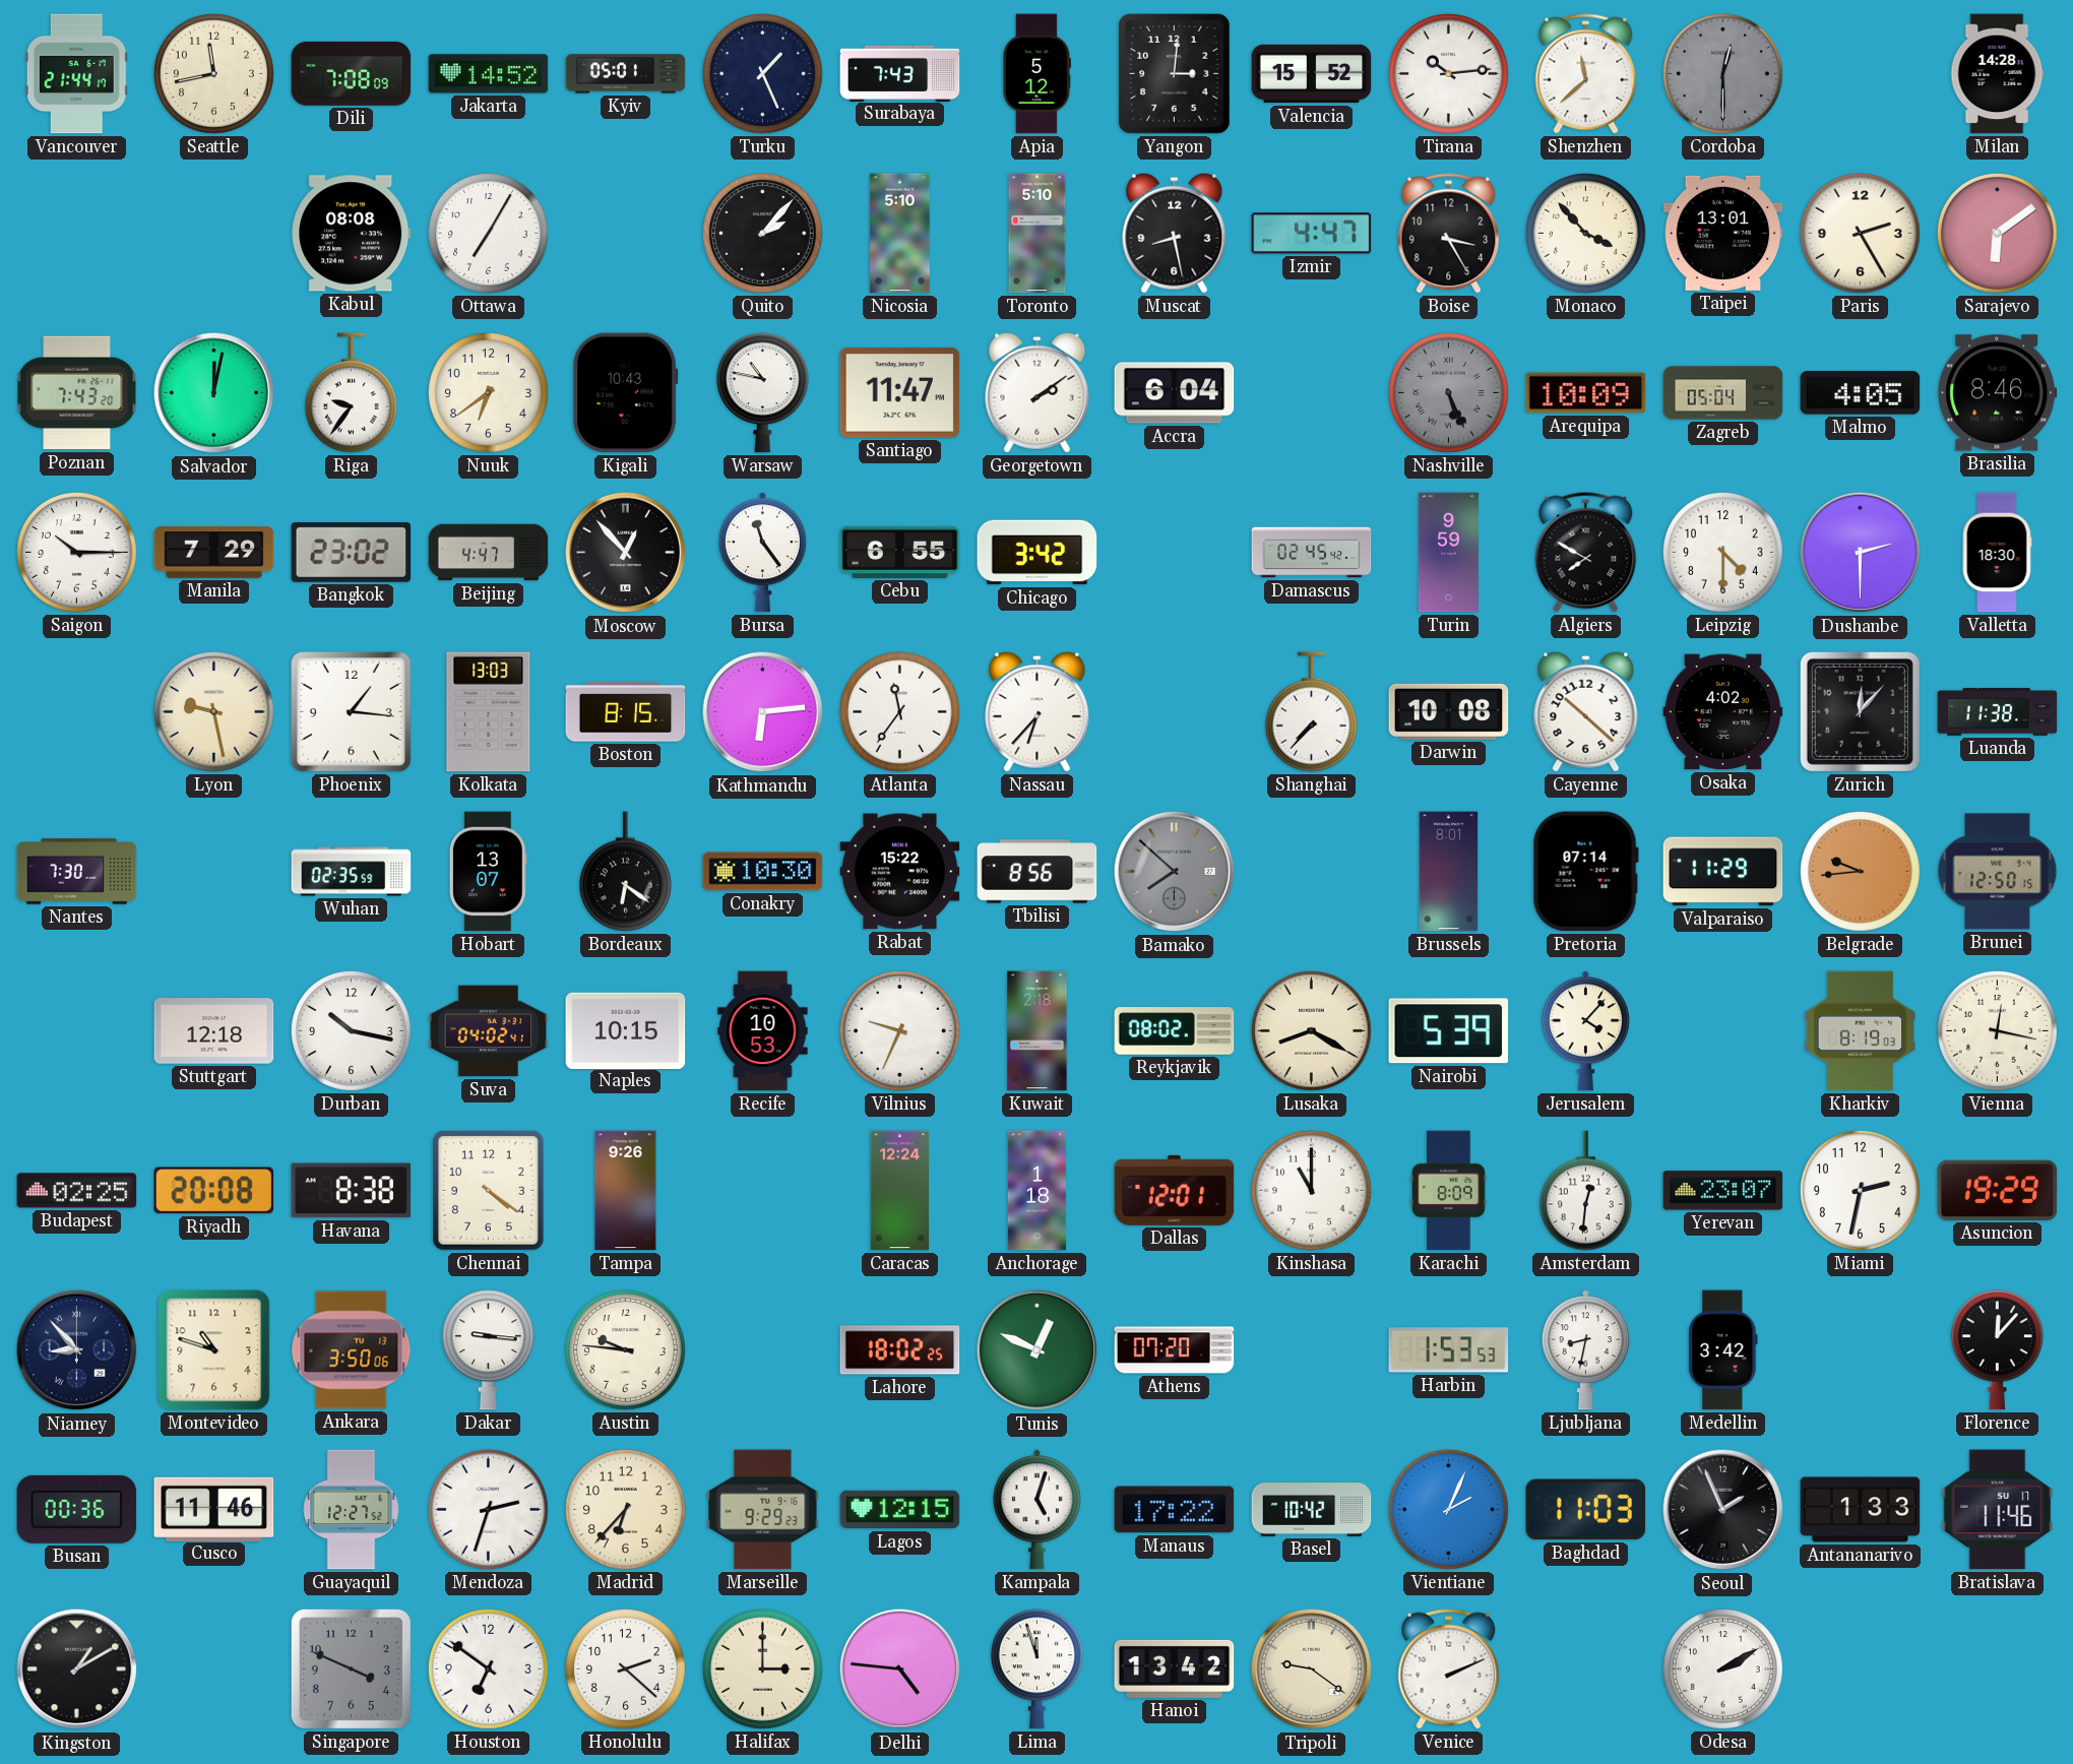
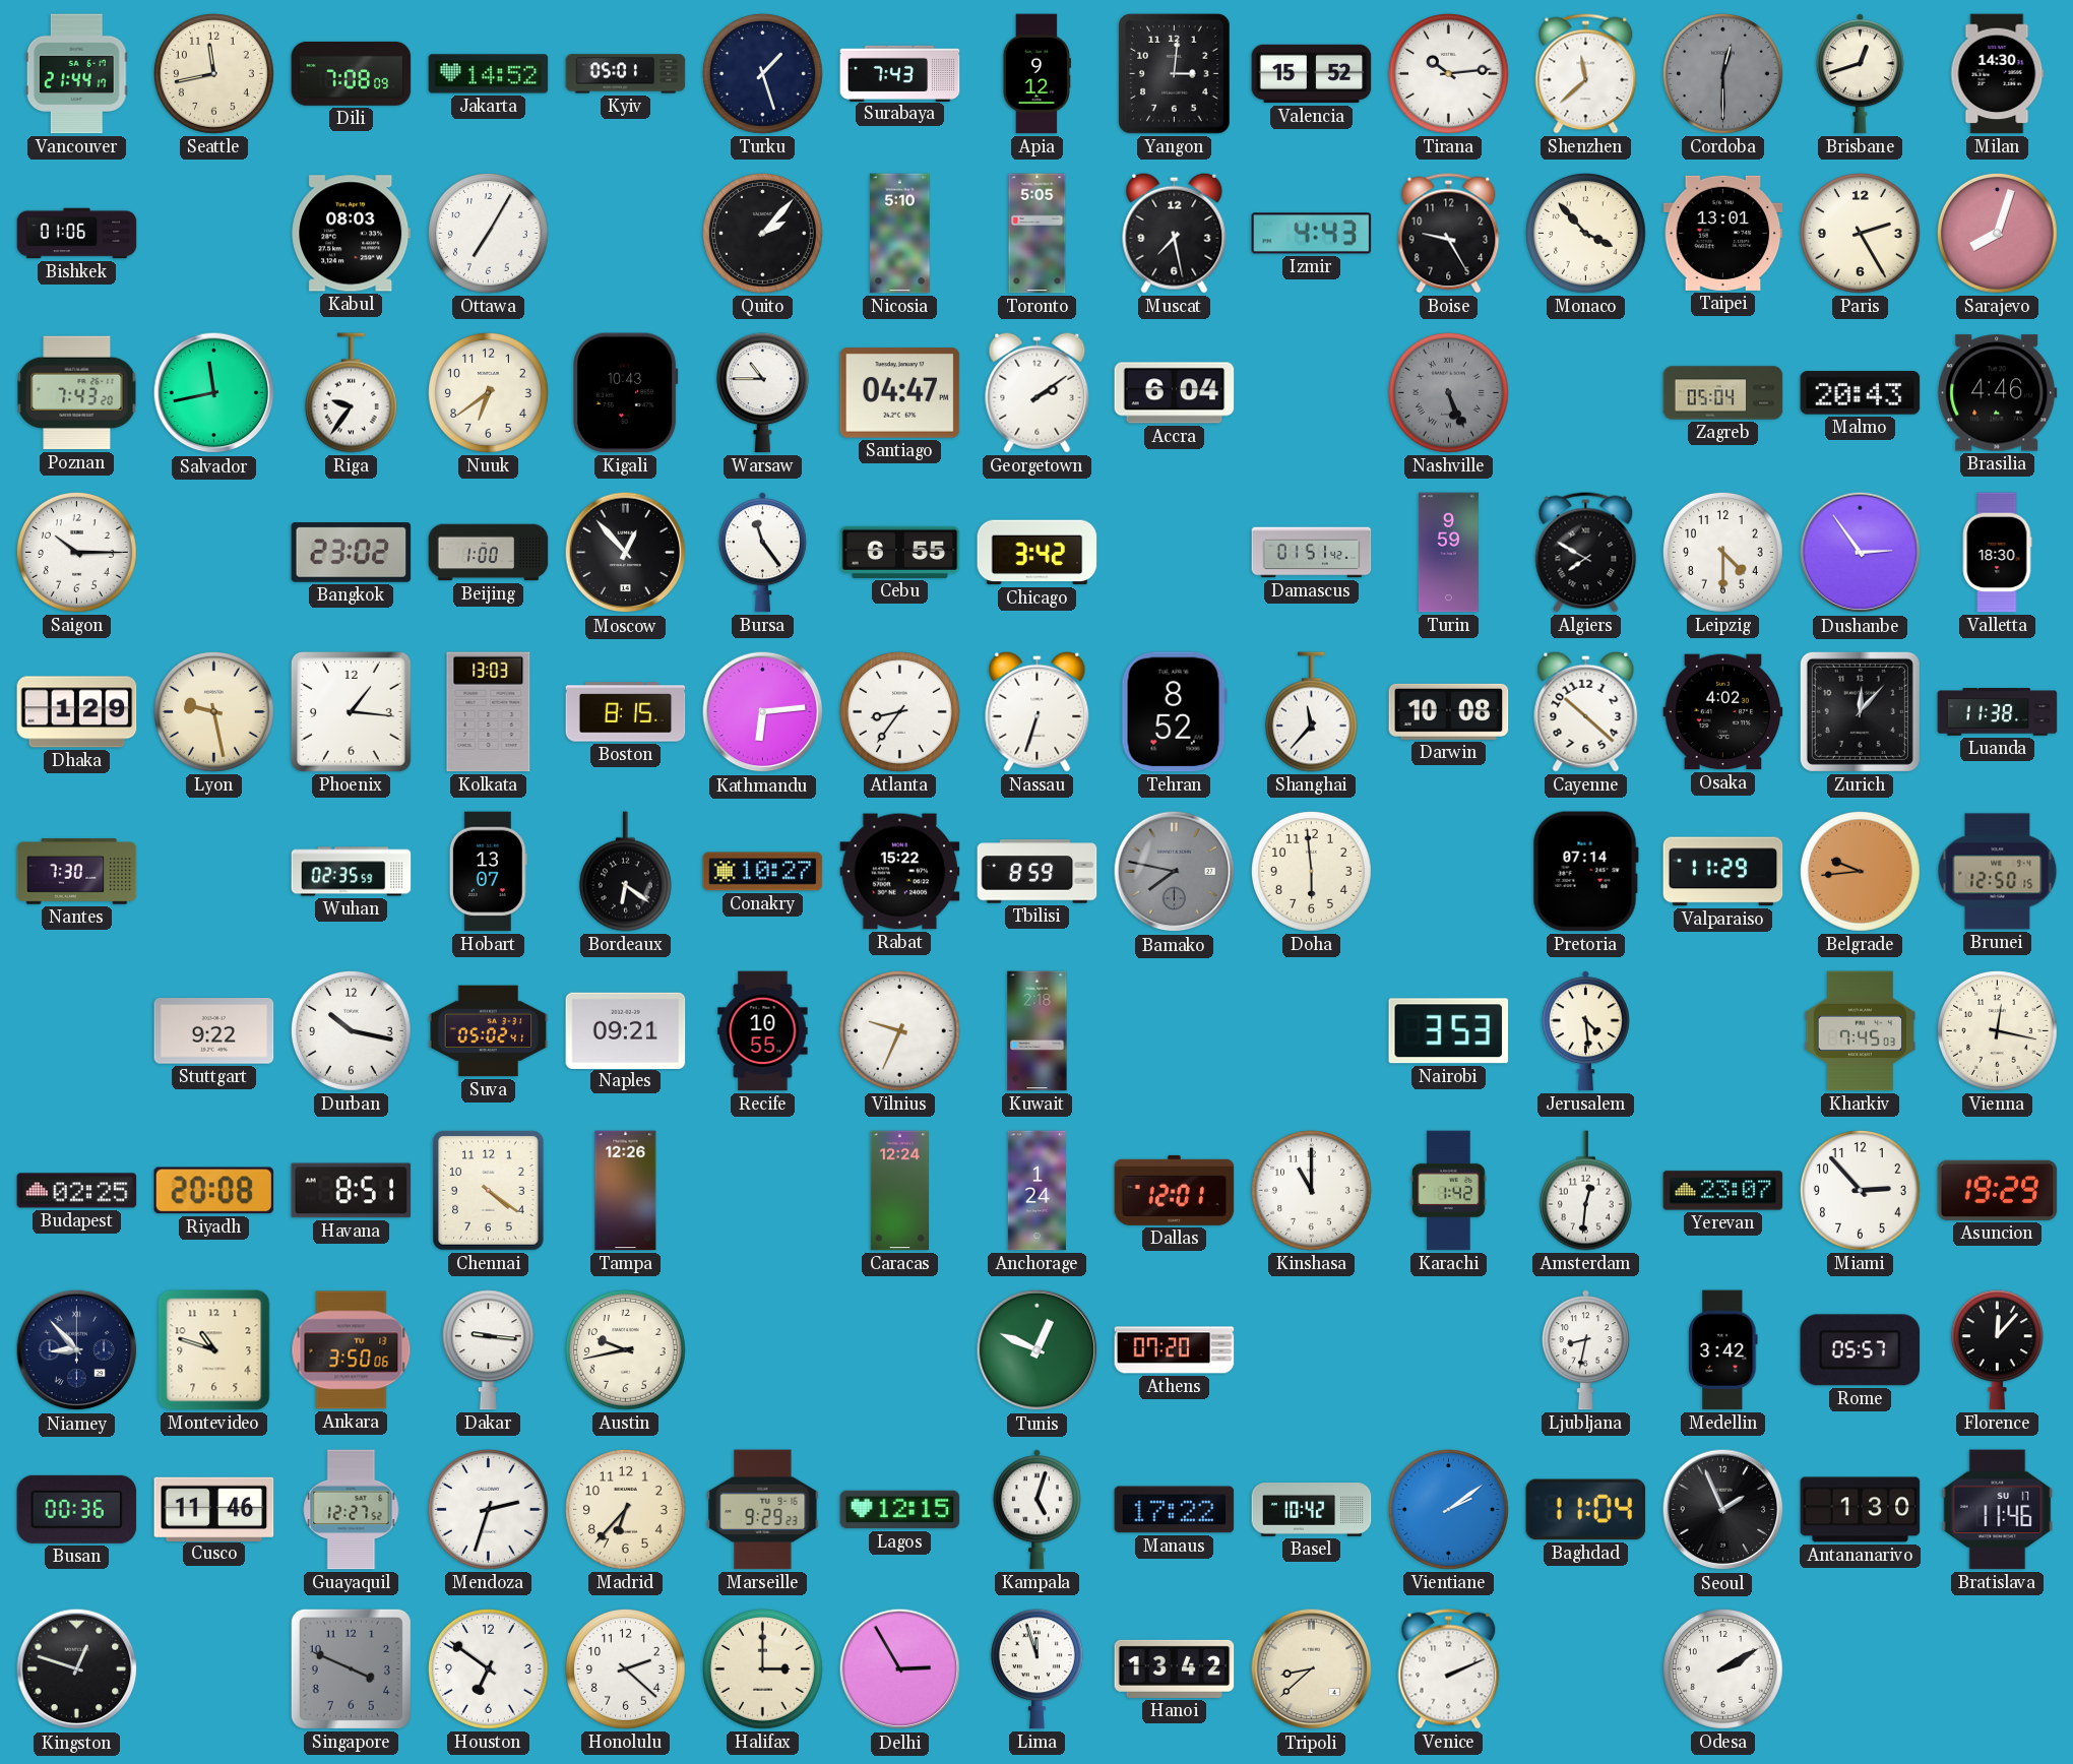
Turku: 1:26 -> 1:27
Apia: 5:12 -> 9:12
Brisbane: none -> 12:42
Milan: 14:28 -> 14:30
Bishkek: none -> 01:06
Kabul: 08:08 -> 08:03
Toronto: 5:10 -> 5:05
Muscat: 8:28 -> 7:28
Izmir: 4:47 -> 4:43
Boise: 3:25 -> 9:25
Sarajevo: 6:09 -> 8:03
Salvador: 12:02 -> 11:43
Warsaw: 10:47 -> 10:45
Santiago: 11:47 -> 04:47
Arequipa: 10:09 -> none
Malmo: 4:05 -> 20:43
Brasilia: 8:46 -> 4:46
Manila: 7:29 -> none
Beijing: 4:47 -> 1:00
Damascus: 02:45 -> 01:51
Dushanbe: 2:30 -> 2:54
Dhaka: none -> 1:29
Atlanta: 11:36 -> 8:36
Nassau: 6:37 -> 6:33
Tehran: none -> 8:52
Shanghai: 7:37 -> 11:37
Conakry: 10:30 -> 10:27
Tbilisi: 8:56 -> 8:59
Bamako: 7:52 -> 7:47
Doha: none -> 5:59
Brussels: 8:01 -> none
Stuttgart: 12:18 -> 9:22
Suva: 04:02 -> 05:02
Naples: 10:15 -> 09:21
Recife: 10:53 -> 10:55
Reykjavik: 08:02 -> none
Lusaka: 8:20 -> none
Nairobi: 5:39 -> 3:53
Jerusalem: 4:07 -> 4:29
Kharkiv: 8:19 -> 7:45
Havana: 8:38 -> 8:51
Tampa: 9:26 -> 12:26
Anchorage: 1:18 -> 1:24
Karachi: 8:09 -> 1:42
Miami: 2:32 -> 2:53
Austin: 9:46 -> 9:43
Lahore: 18:02 -> none
Harbin: 1:53 -> none
Rome: none -> 05:57
Vientiane: 2:04 -> 2:09
Baghdad: 11:03 -> 11:04
Antananarivo: 1:33 -> 1:30
Kingston: 1:10 -> 12:48
Delhi: 4:46 -> 2:55
Tripoli: 9:21 -> 8:38
